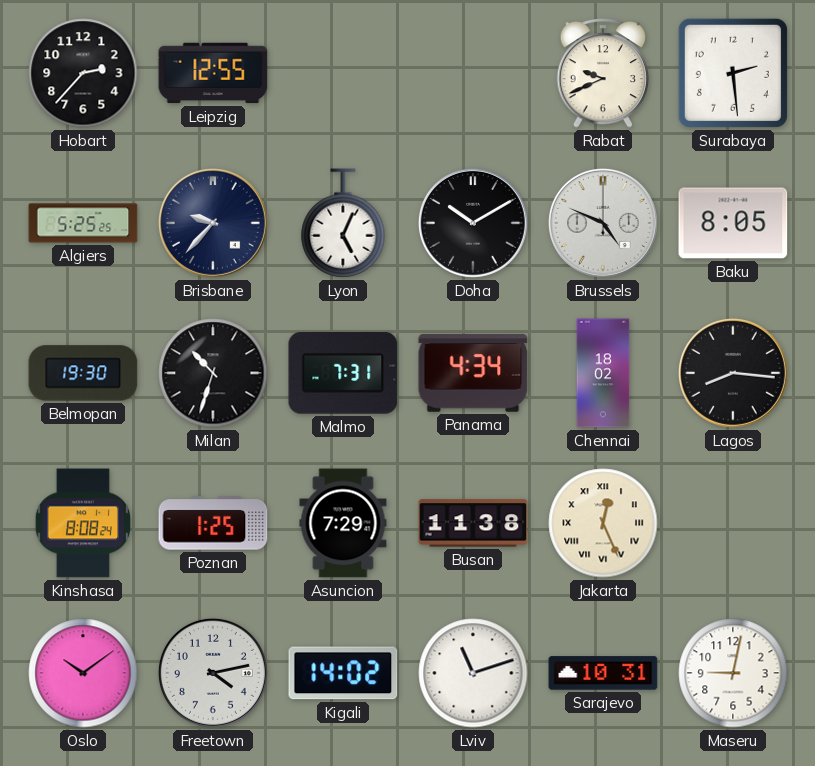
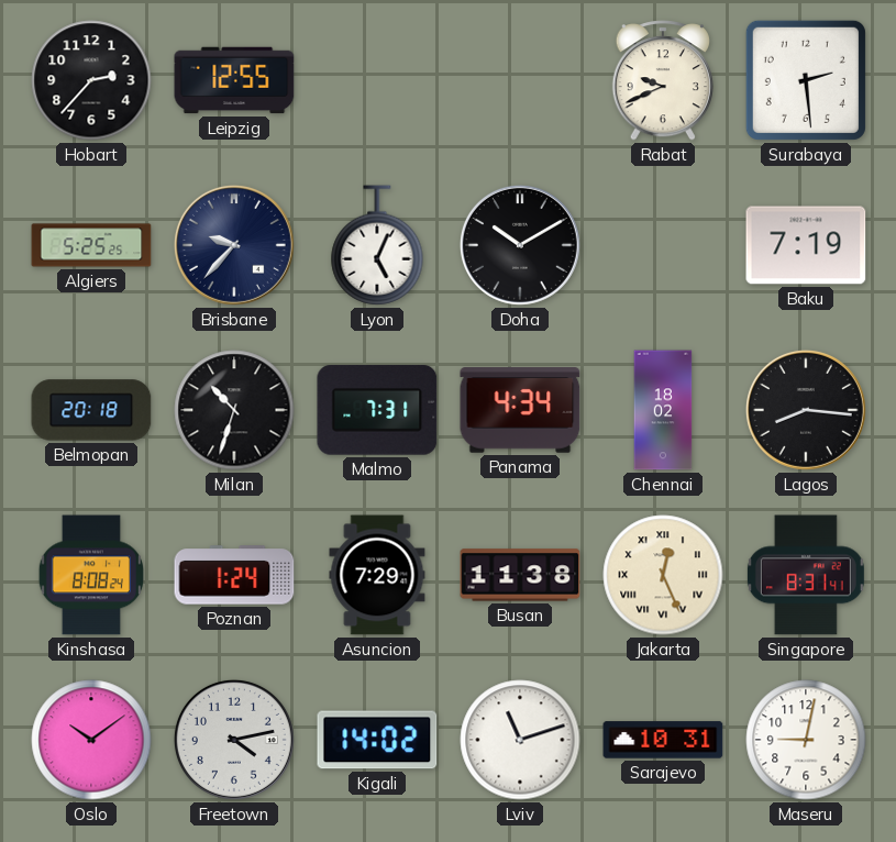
Brussels: 4:49 -> none
Baku: 8:05 -> 7:19
Belmopan: 19:30 -> 20:18
Poznan: 1:25 -> 1:24
Singapore: none -> 8:31
